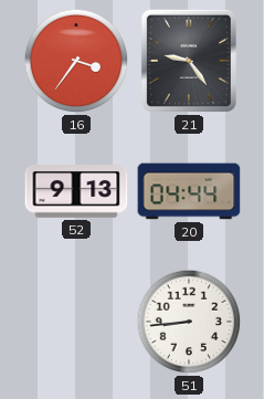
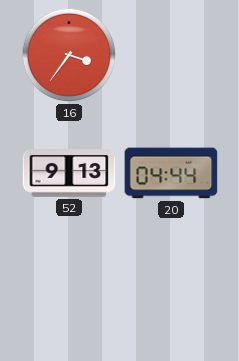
21: 9:24 -> none
51: 8:44 -> none
